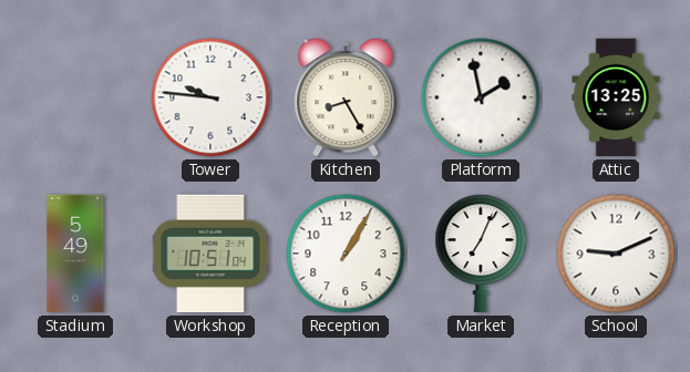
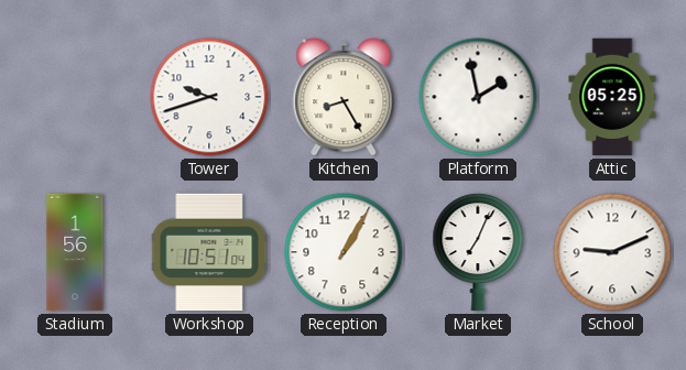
Tower: 9:46 -> 9:42
Attic: 13:25 -> 05:25
Stadium: 5:49 -> 1:56
